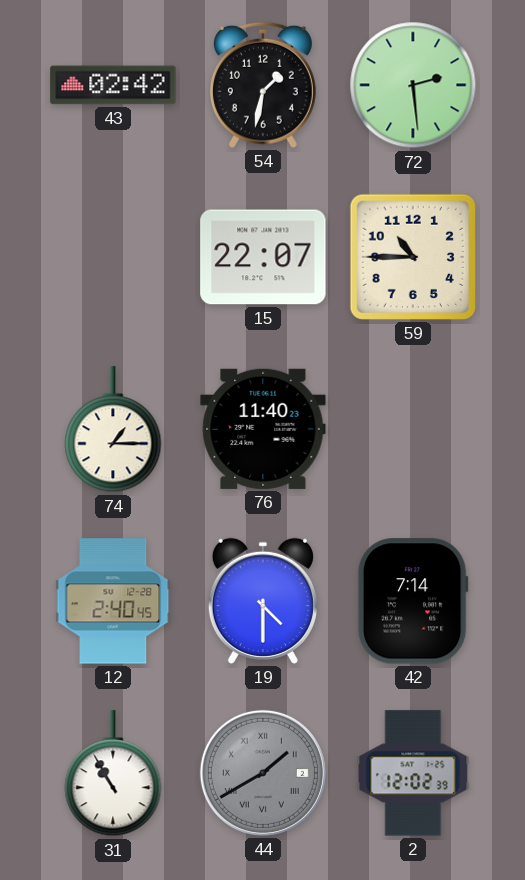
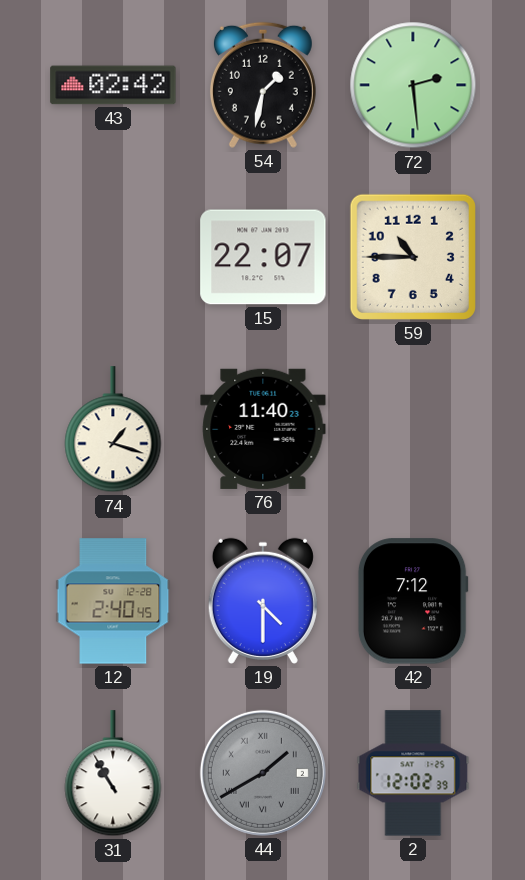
74: 1:15 -> 1:18
42: 7:14 -> 7:12
